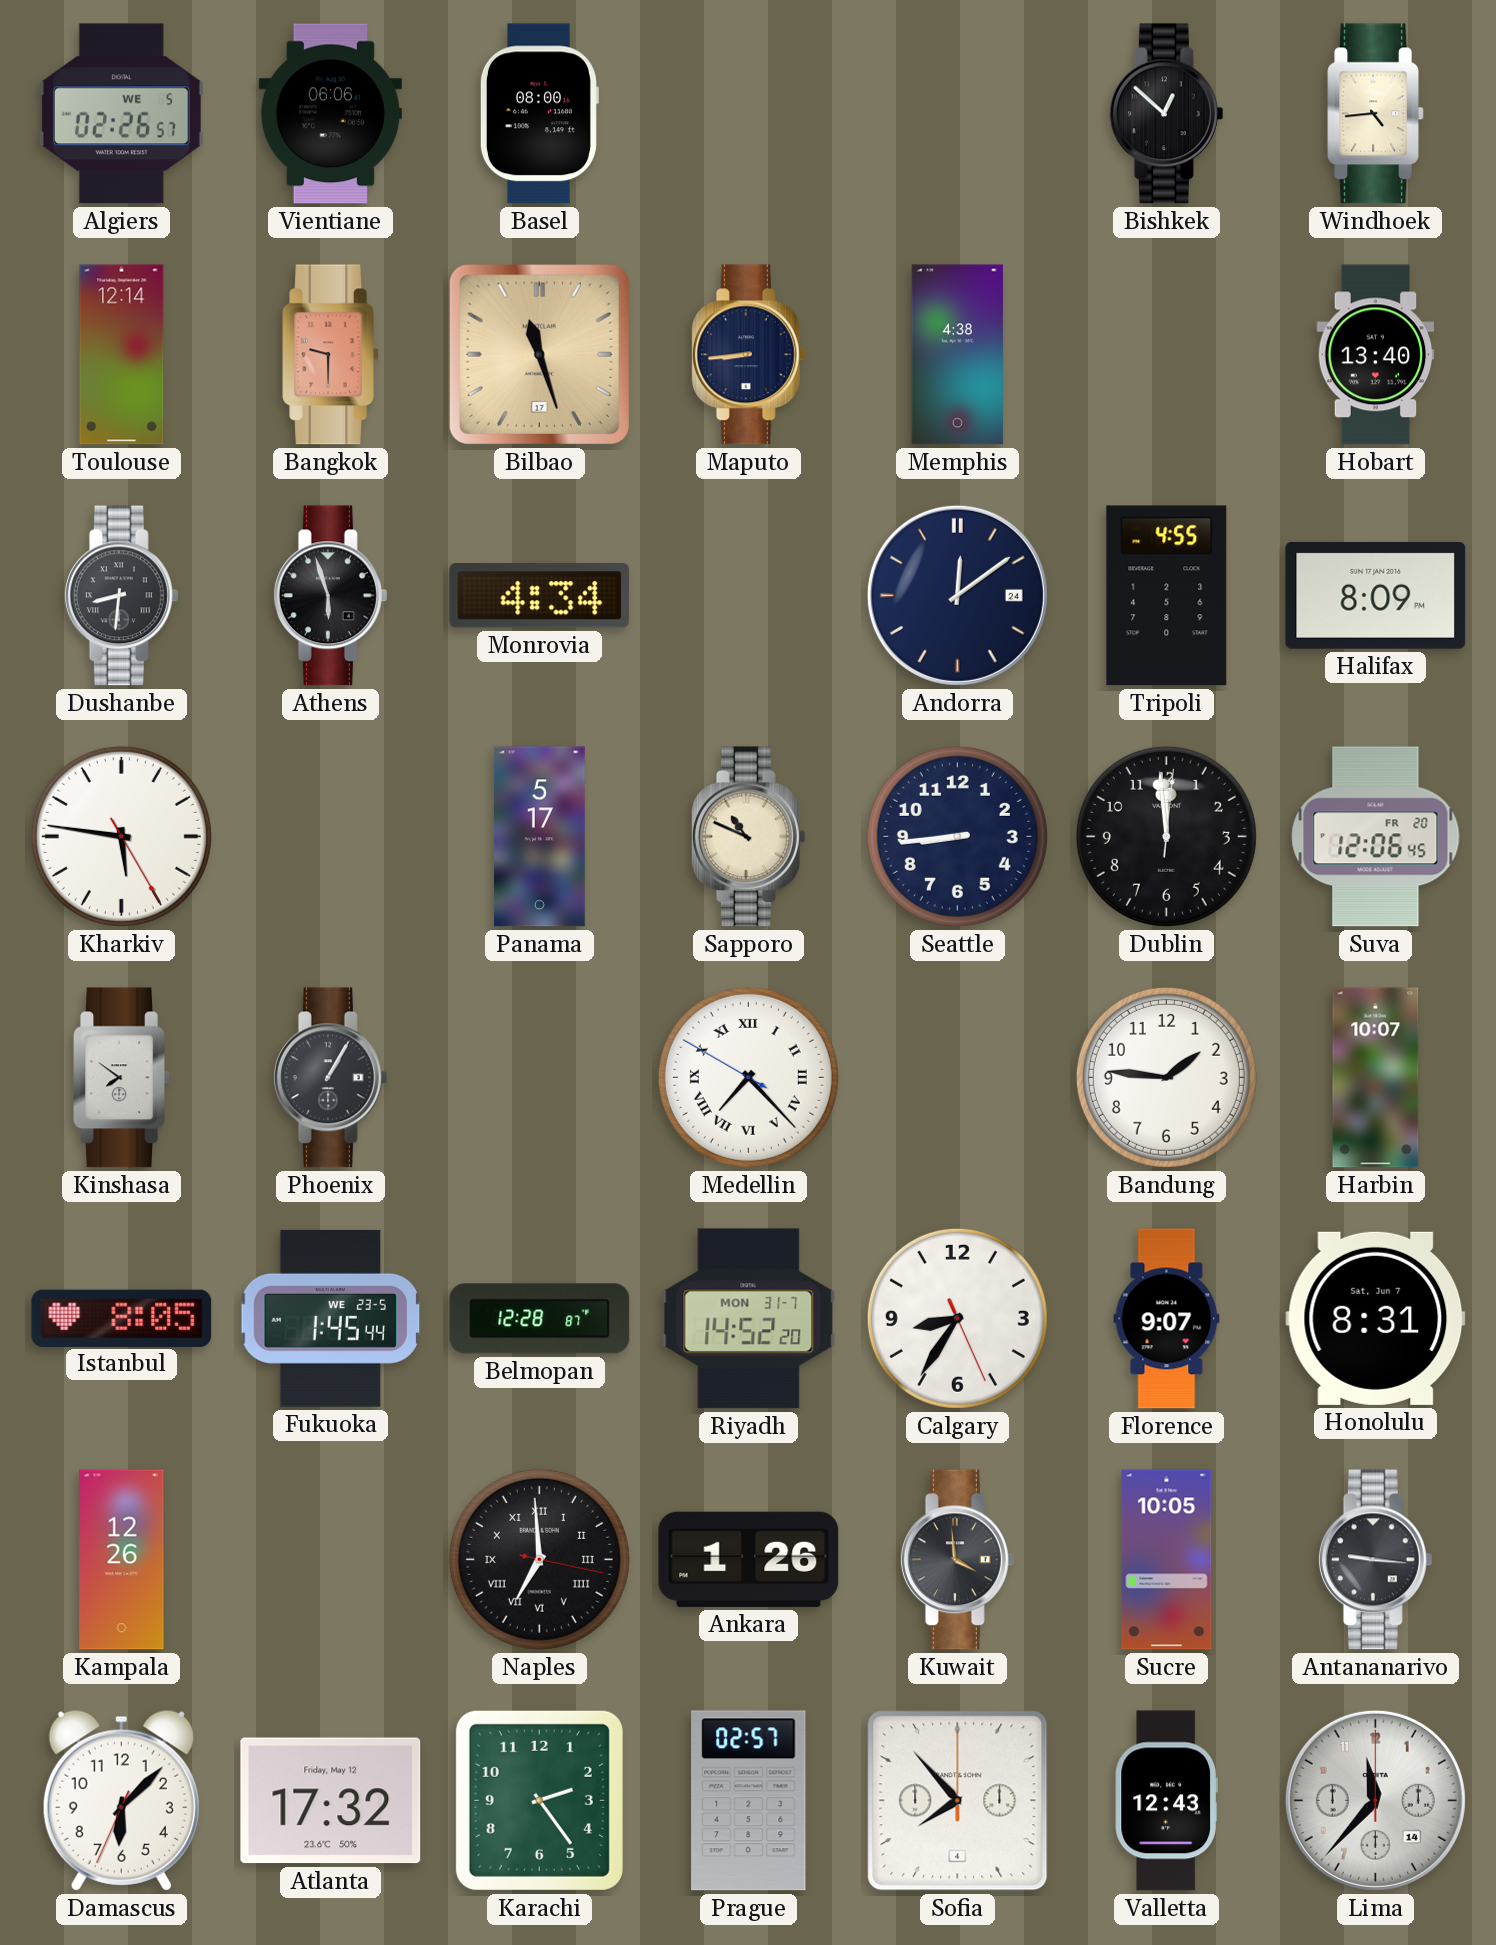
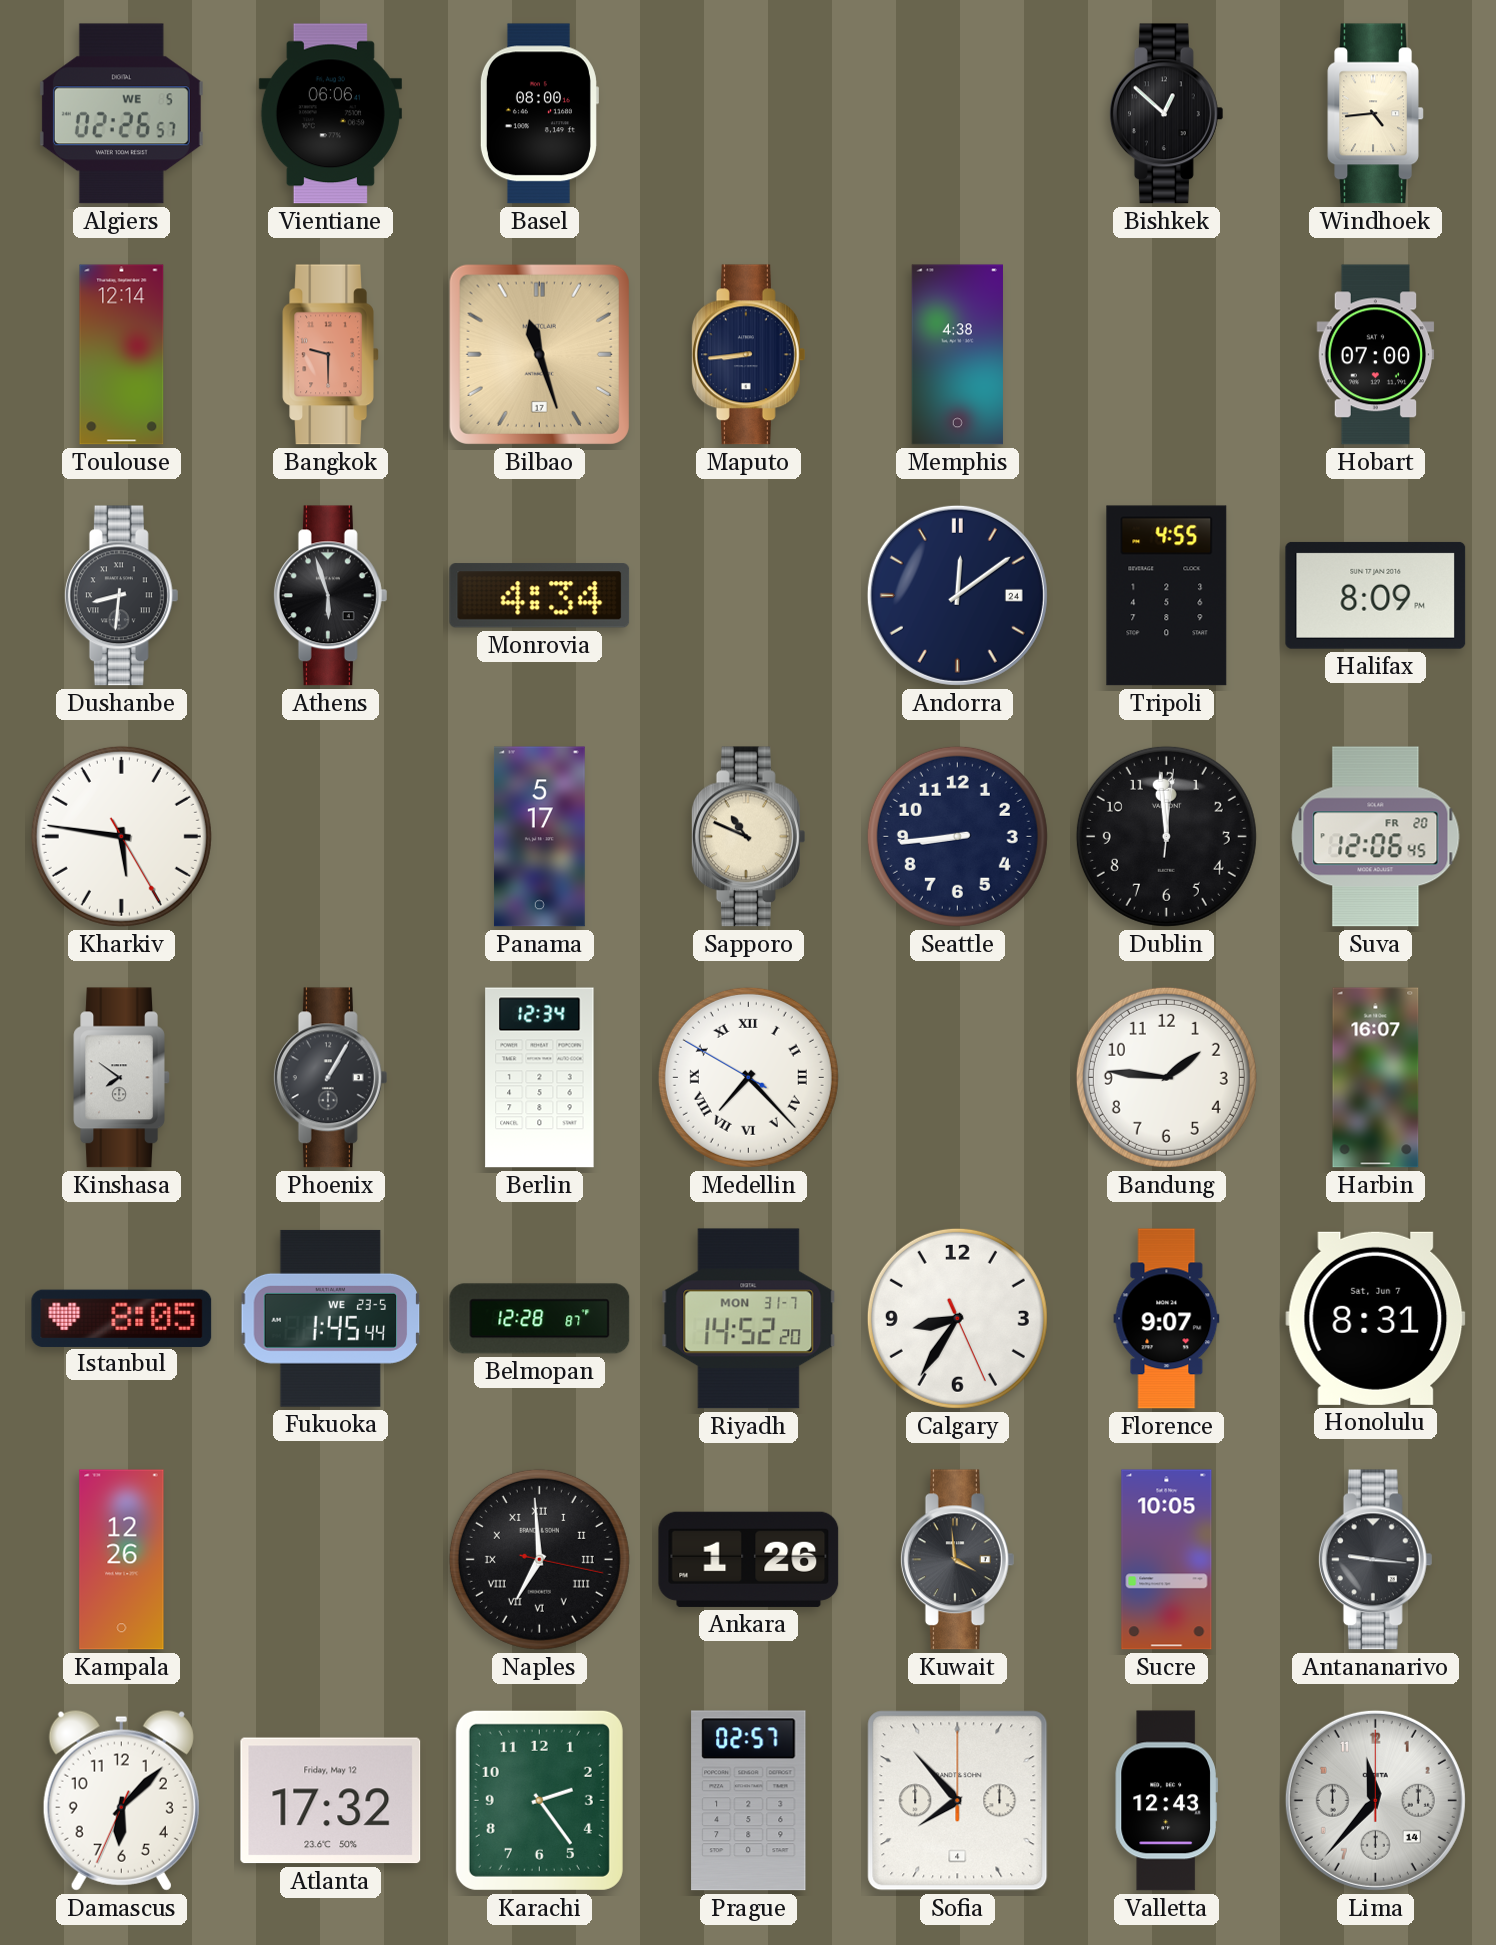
Hobart: 13:40 -> 07:00
Berlin: none -> 12:34
Harbin: 10:07 -> 16:07
